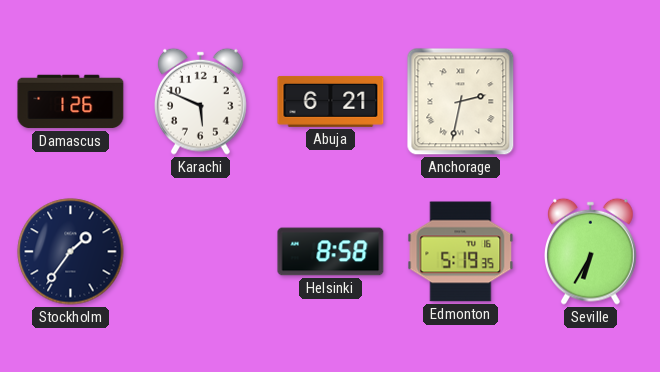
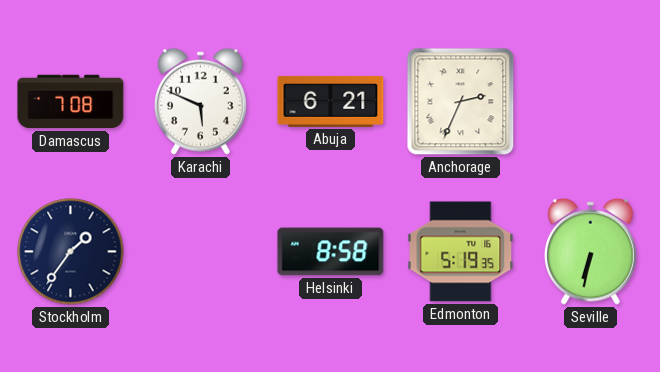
Damascus: 1:26 -> 7:08
Anchorage: 2:32 -> 2:34
Seville: 6:35 -> 6:32
